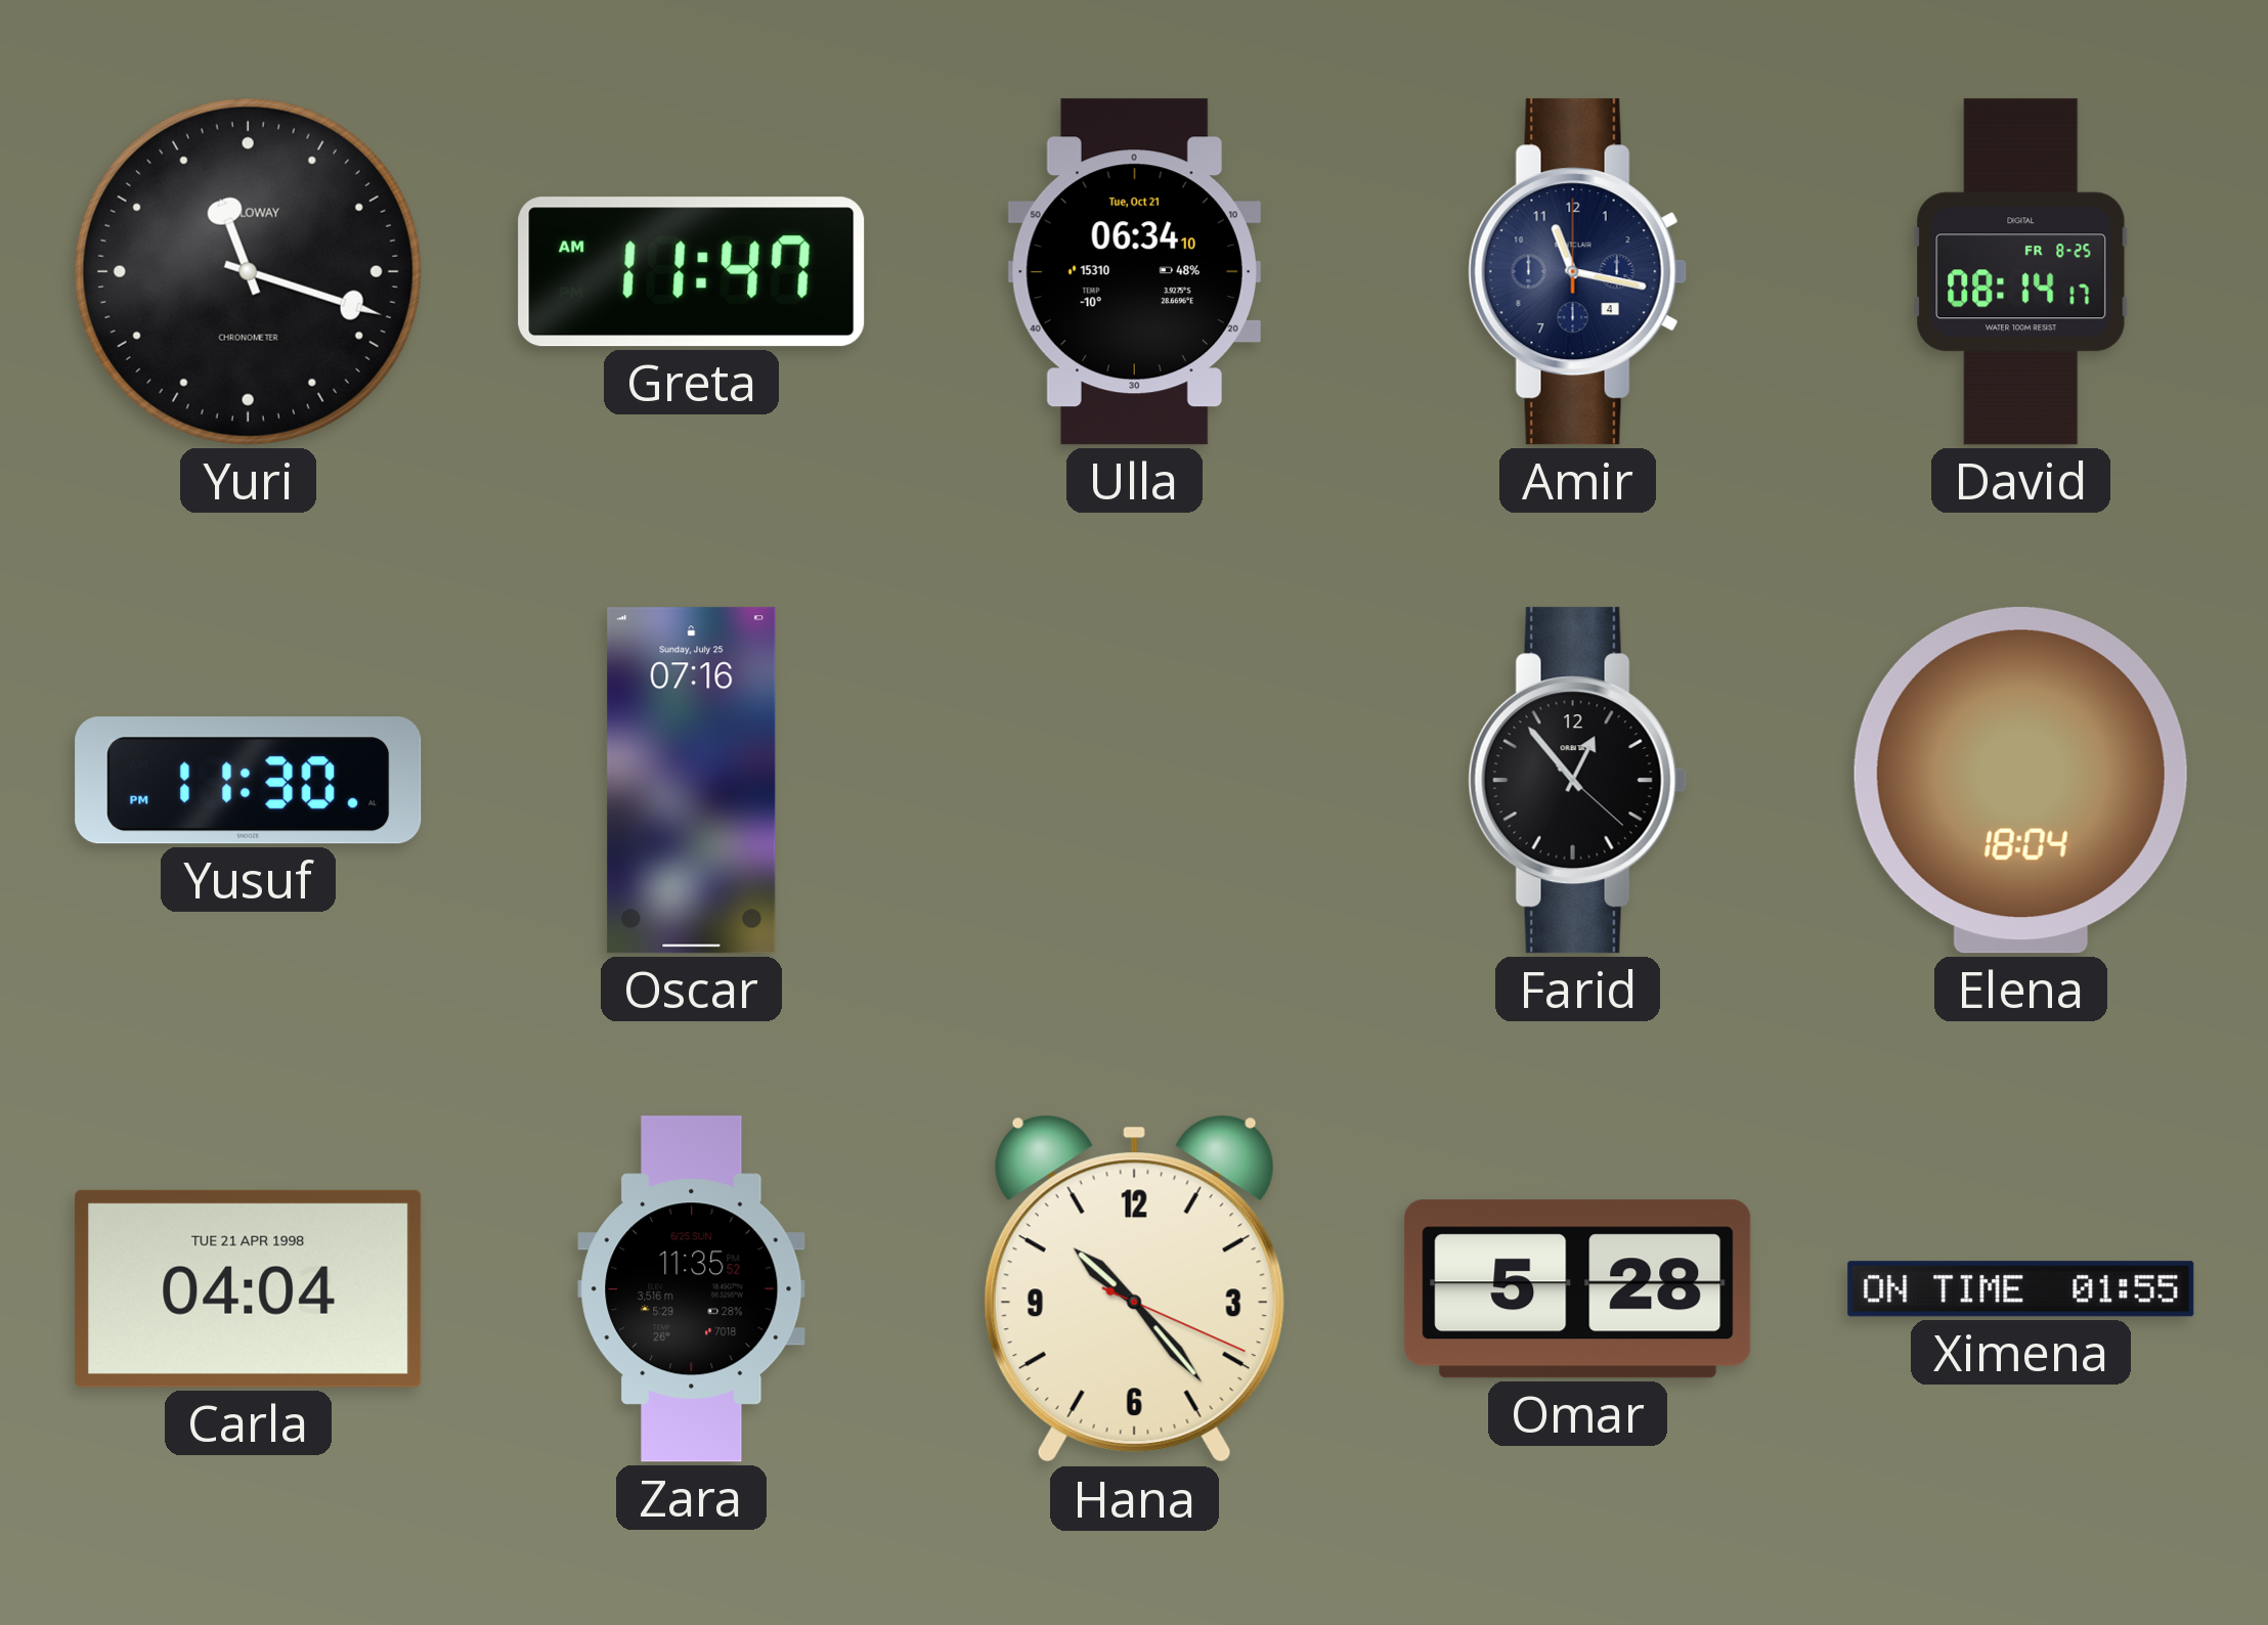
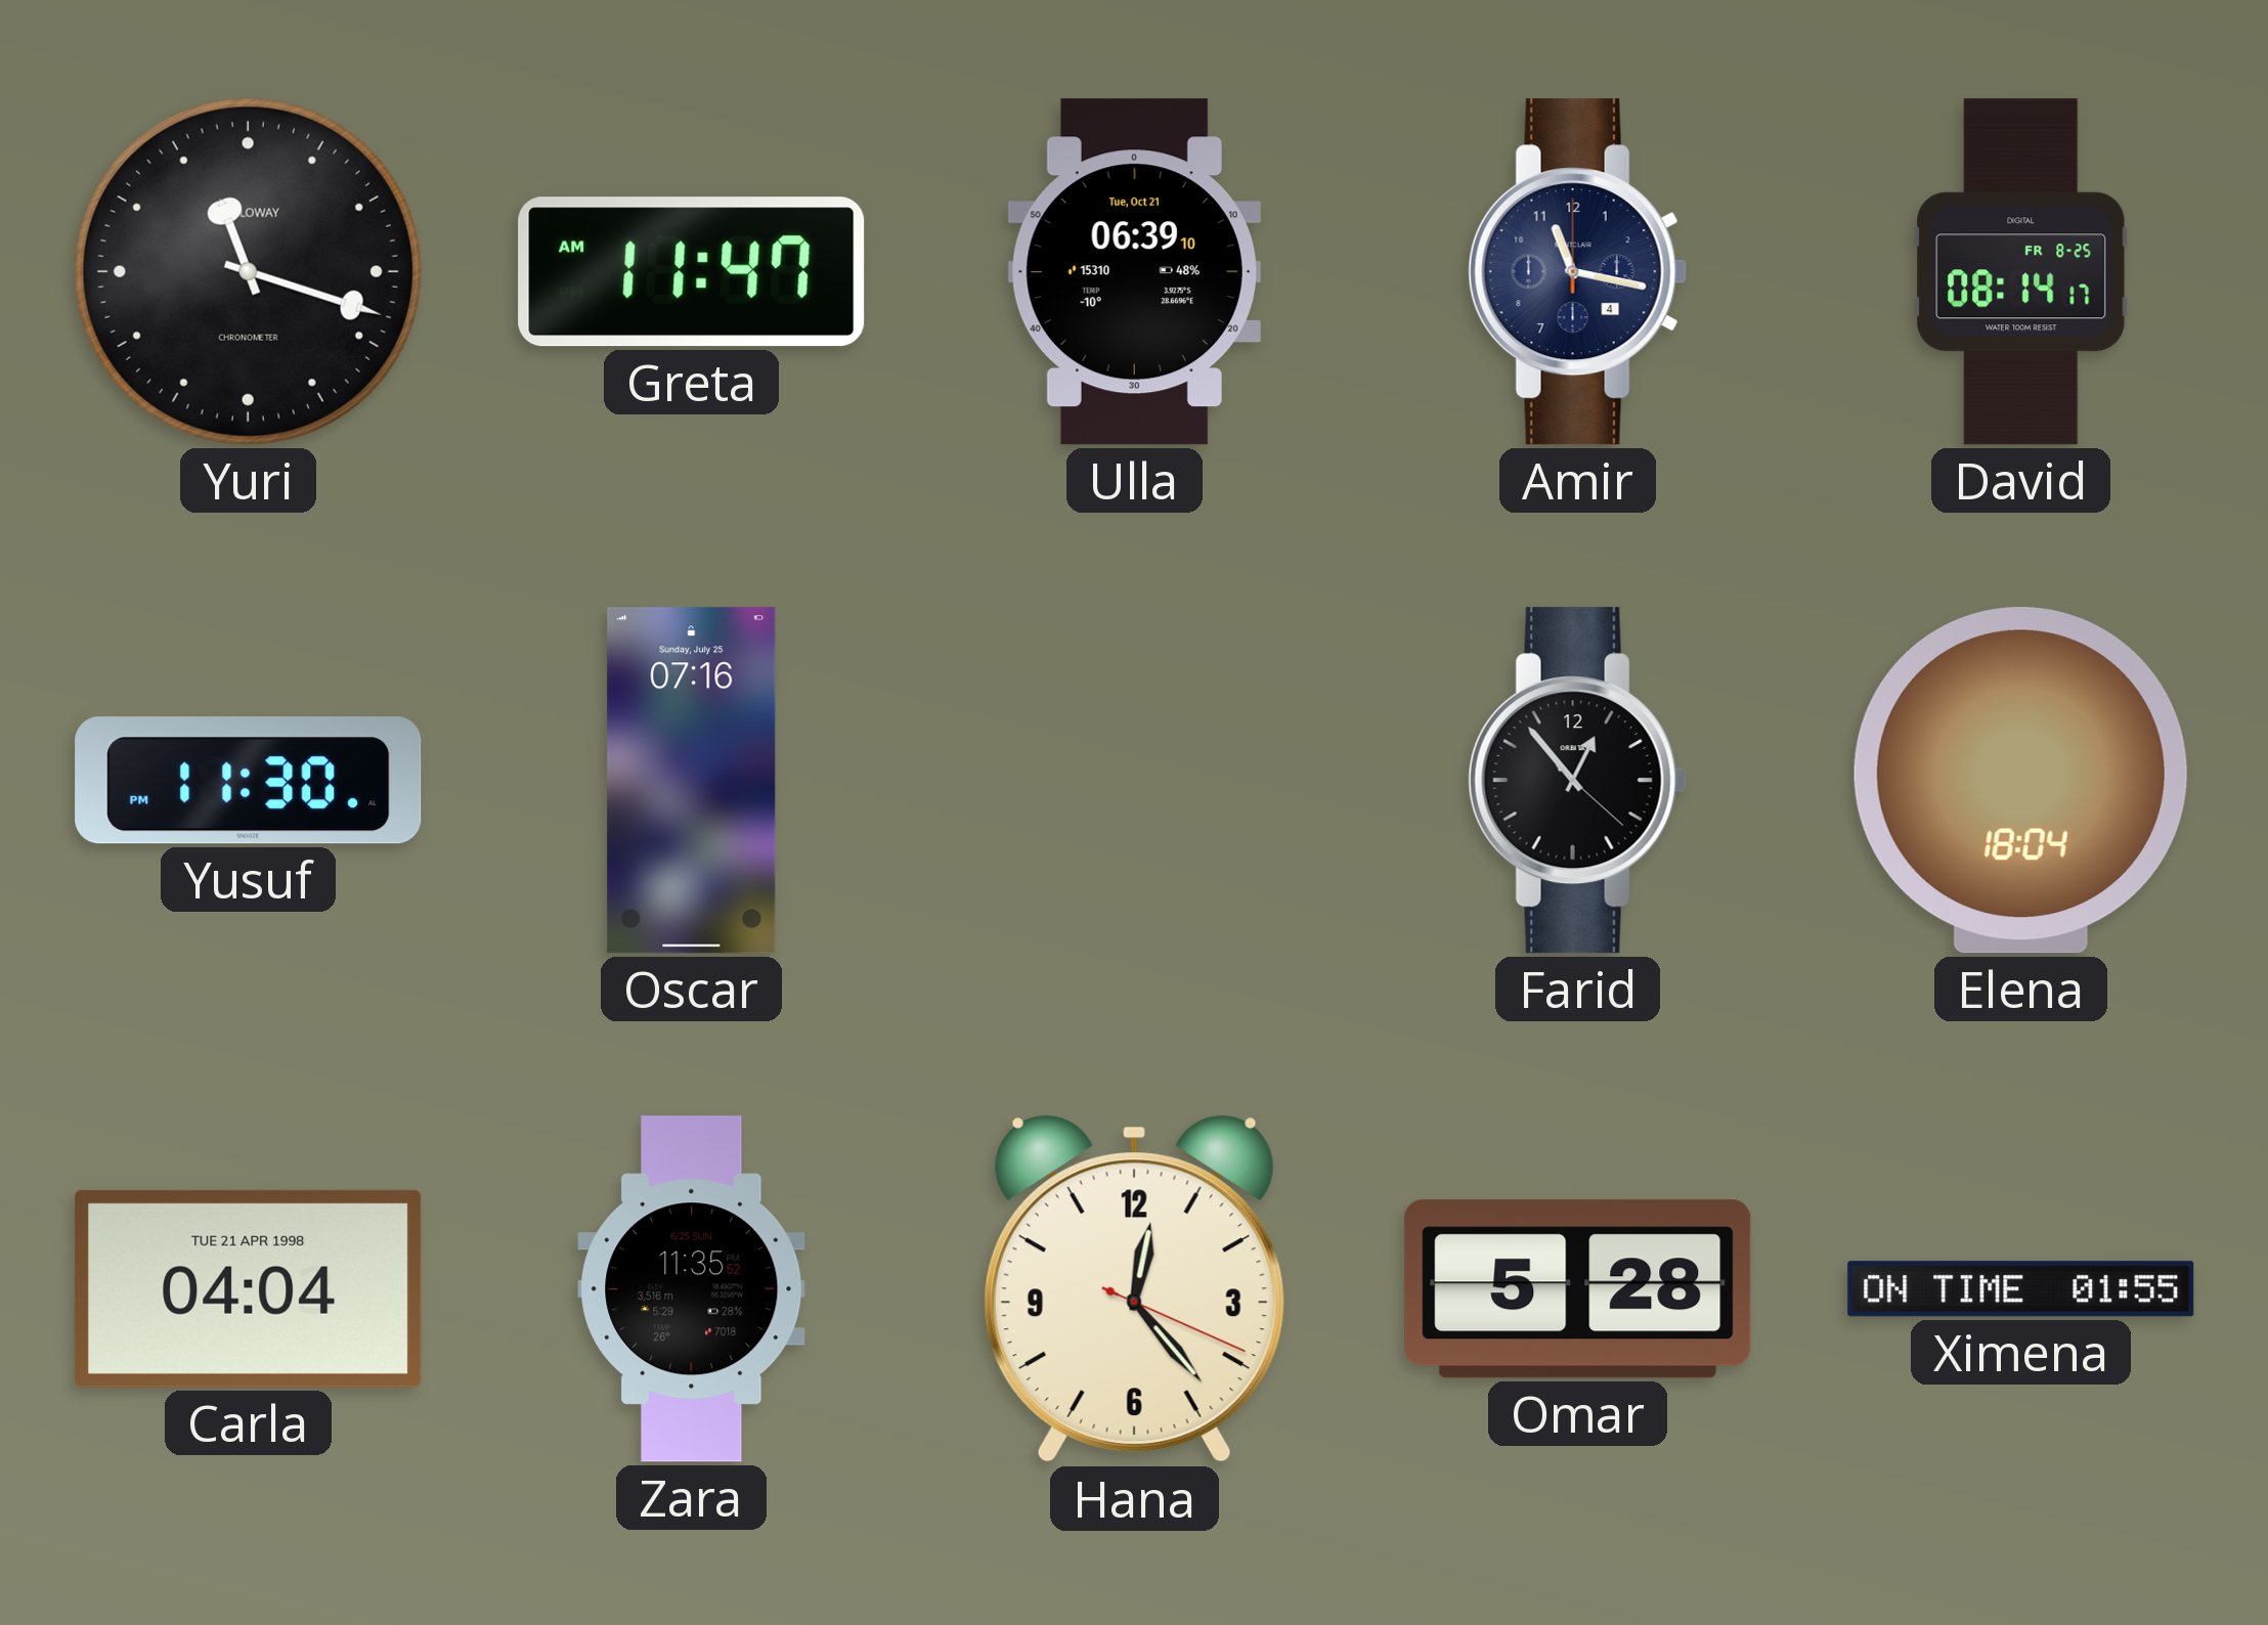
Ulla: 06:34 -> 06:39
Hana: 10:23 -> 12:23
